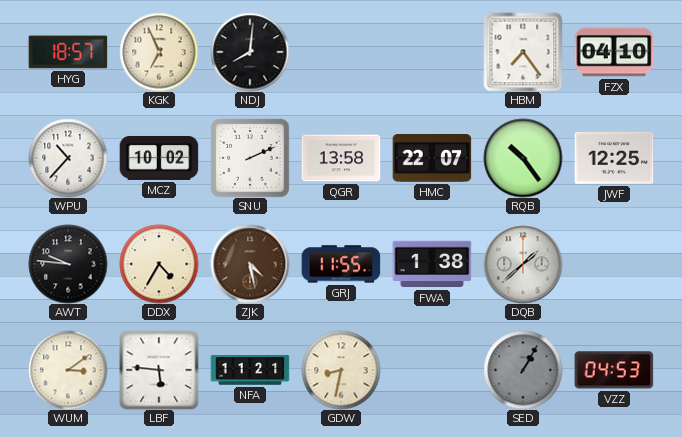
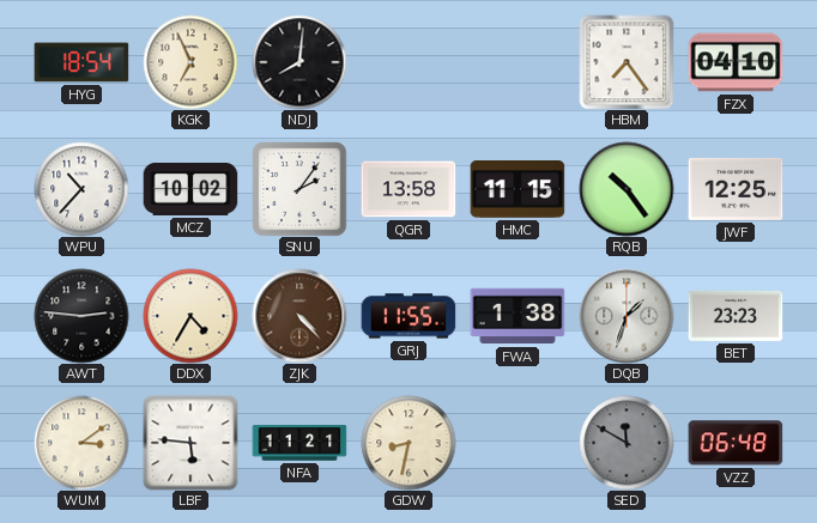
HYG: 18:57 -> 18:54
SNU: 2:11 -> 2:06
HMC: 22:07 -> 11:15
AWT: 9:46 -> 2:46
ZJK: 4:28 -> 4:23
DQB: 1:38 -> 1:33
BET: none -> 23:23
SED: 1:05 -> 11:50
VZZ: 04:53 -> 06:48
